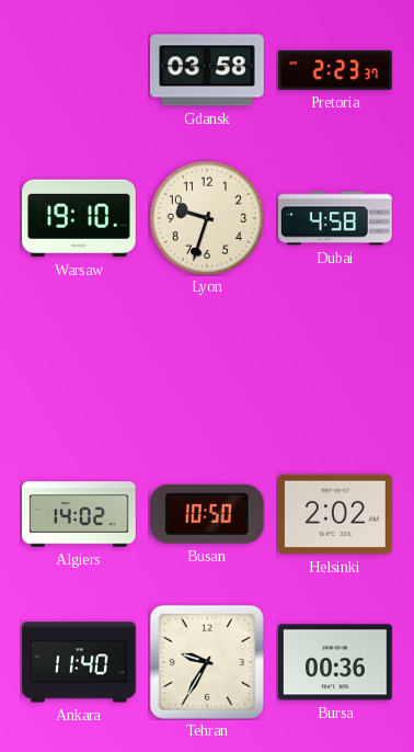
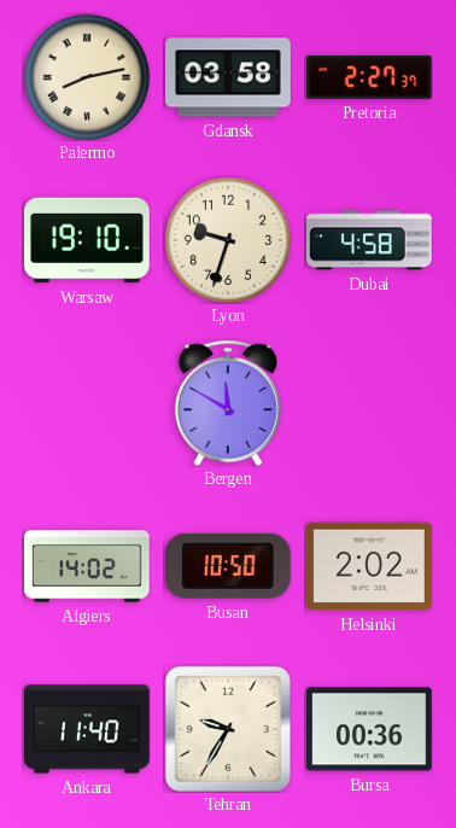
Palermo: none -> 8:13
Pretoria: 2:23 -> 2:27
Bergen: none -> 11:50
